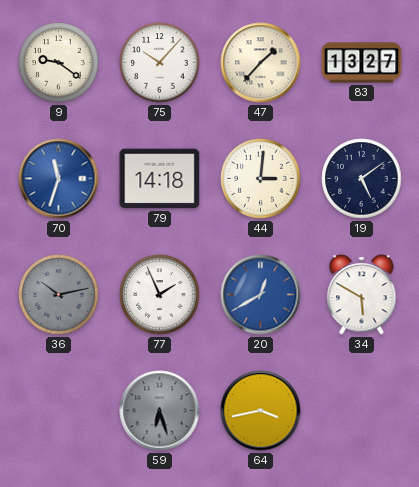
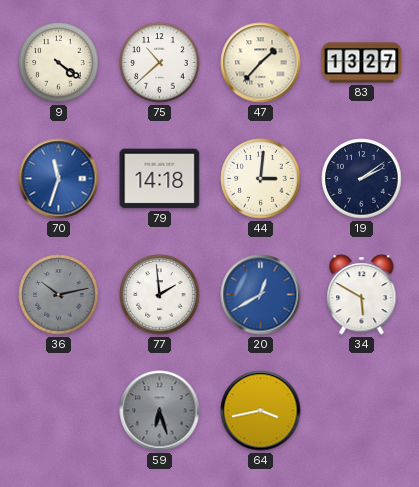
9: 9:21 -> 4:21
75: 10:07 -> 10:38
19: 5:09 -> 2:09
77: 1:56 -> 1:59
